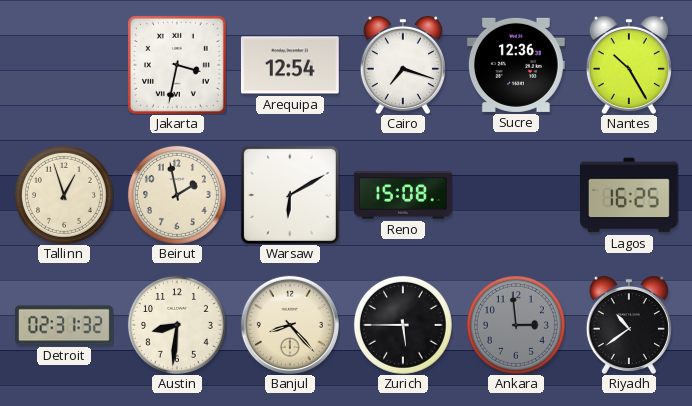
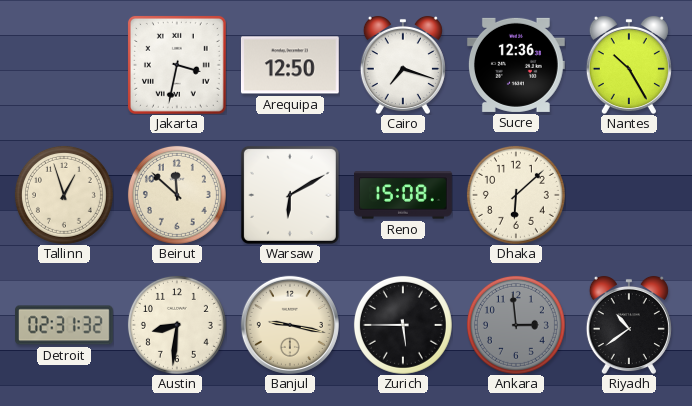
Arequipa: 12:54 -> 12:50
Beirut: 1:58 -> 11:52
Dhaka: none -> 6:08
Lagos: 16:25 -> none
Banjul: 8:23 -> 9:17
